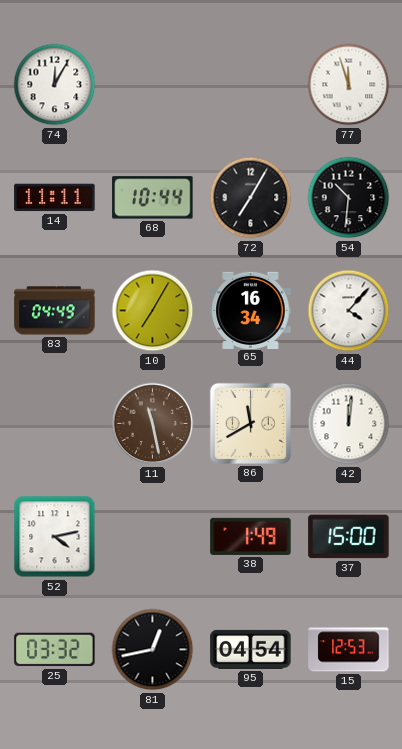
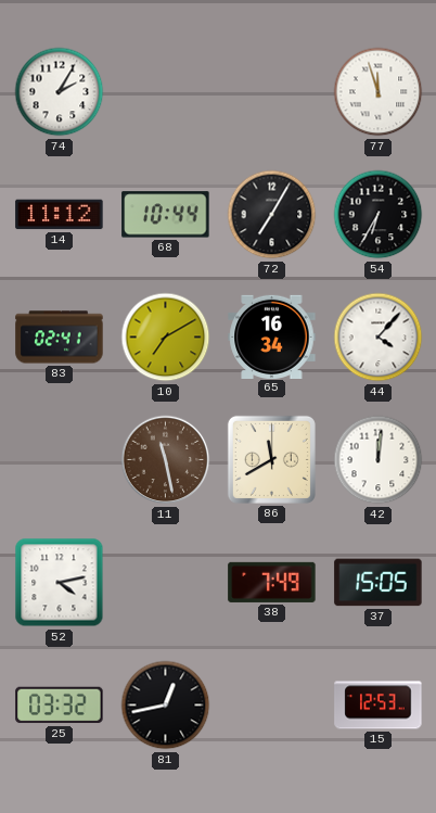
74: 12:05 -> 2:05
14: 11:11 -> 11:12
54: 10:31 -> 6:35
83: 04:49 -> 02:41
10: 7:05 -> 7:10
38: 1:49 -> 7:49
37: 15:00 -> 15:05
95: 04:54 -> none
